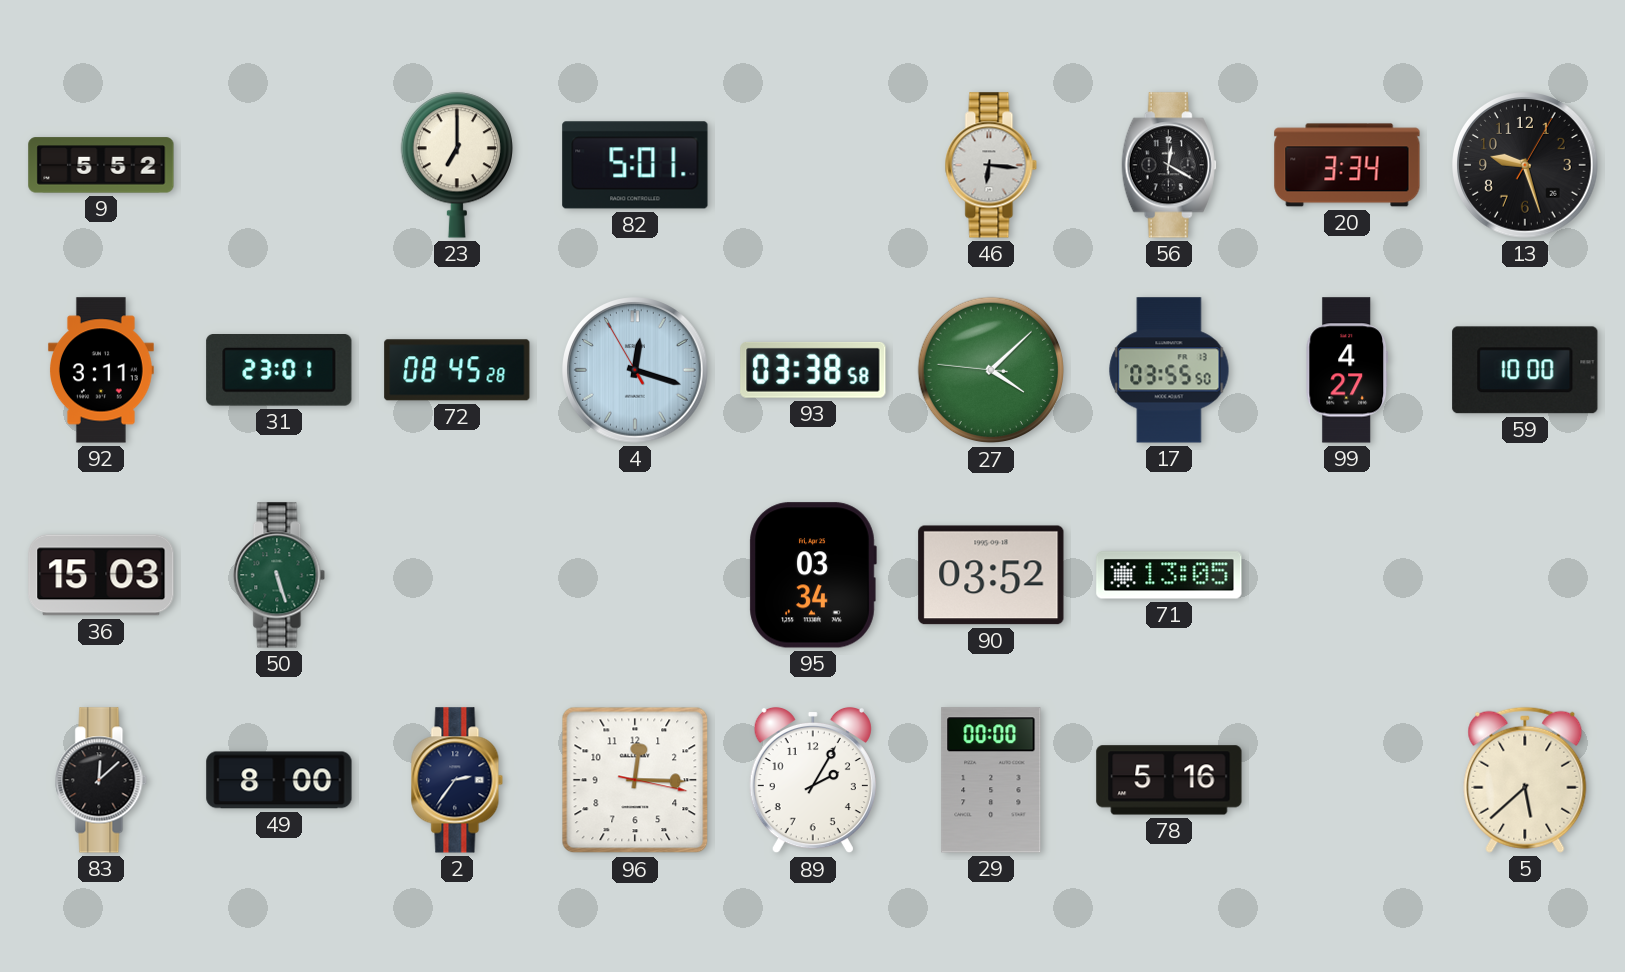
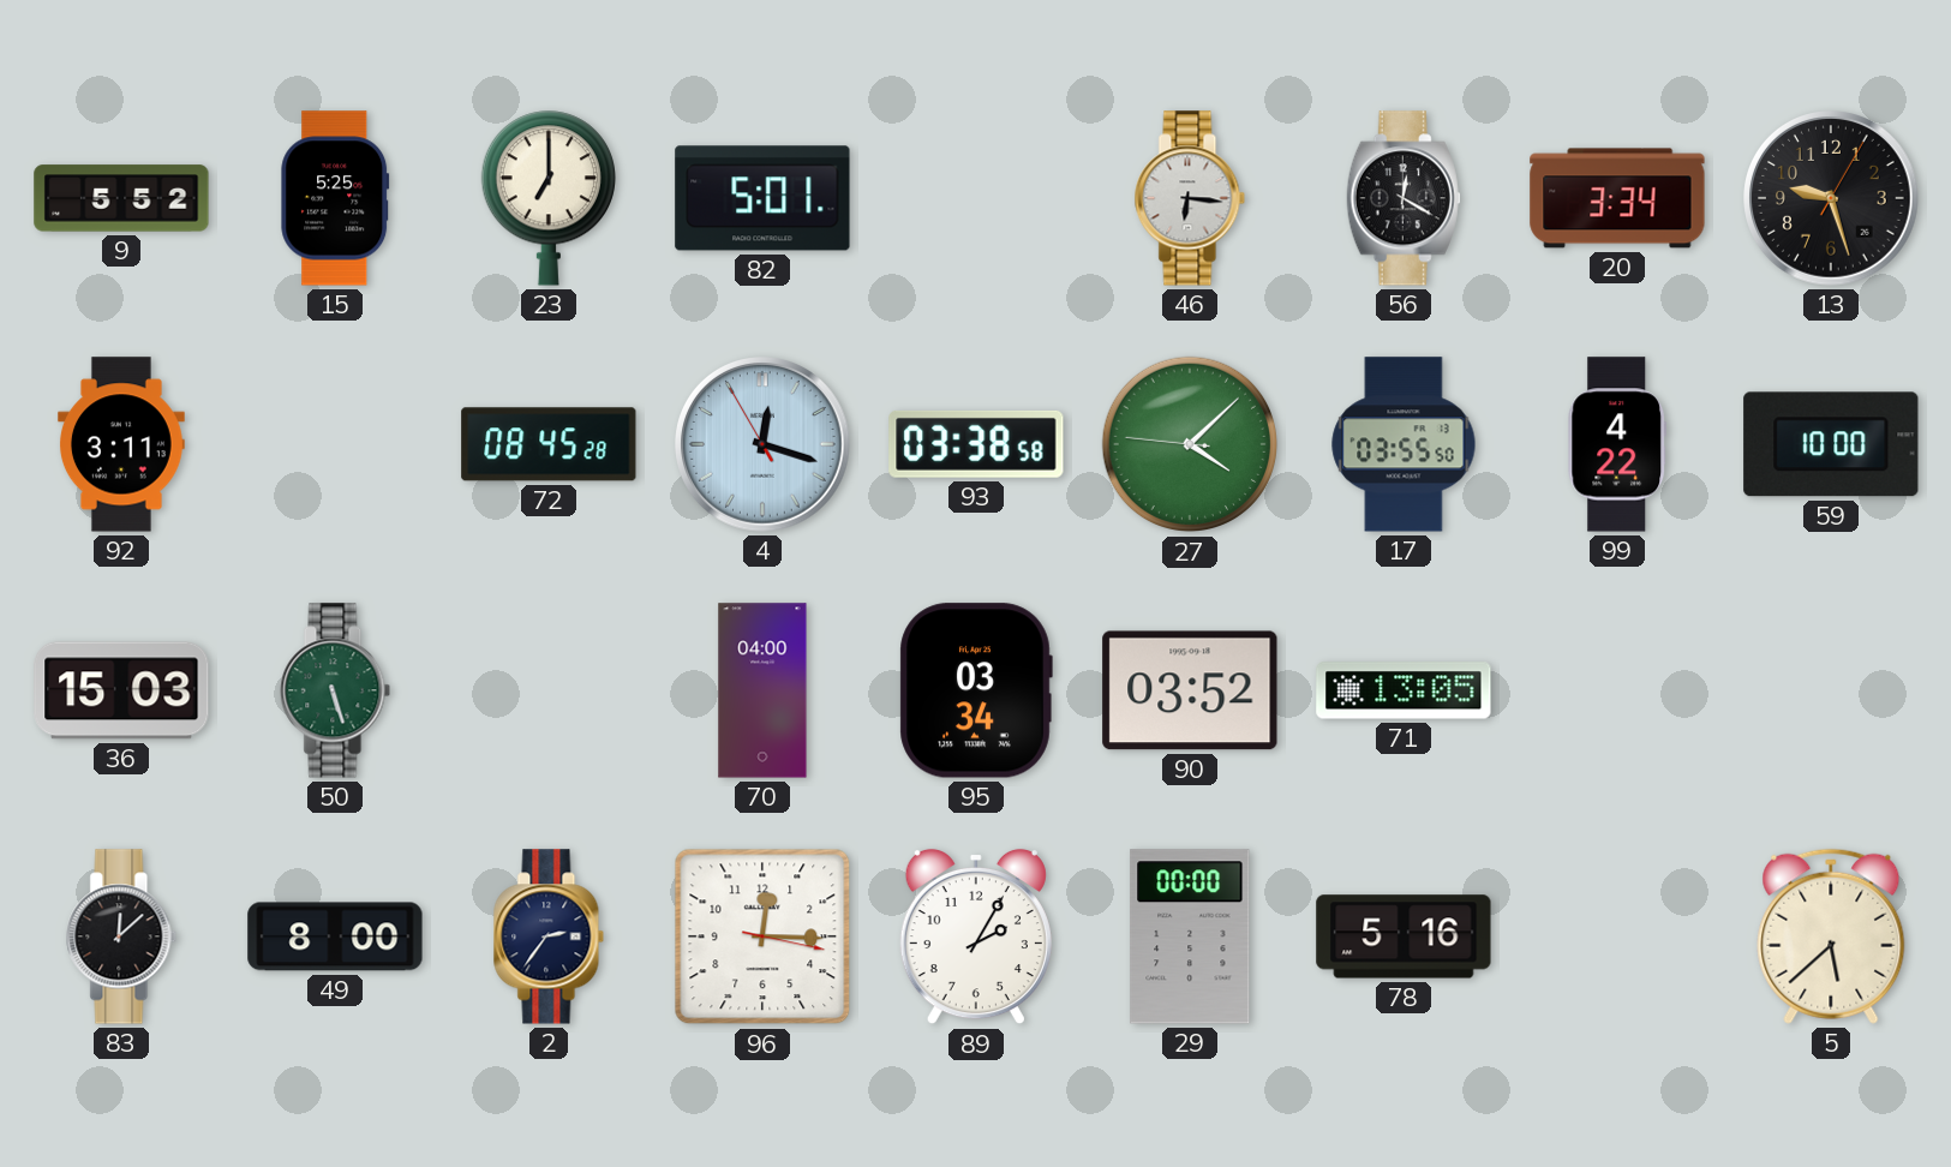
15: none -> 5:25
31: 23:01 -> none
99: 4:27 -> 4:22
70: none -> 04:00
